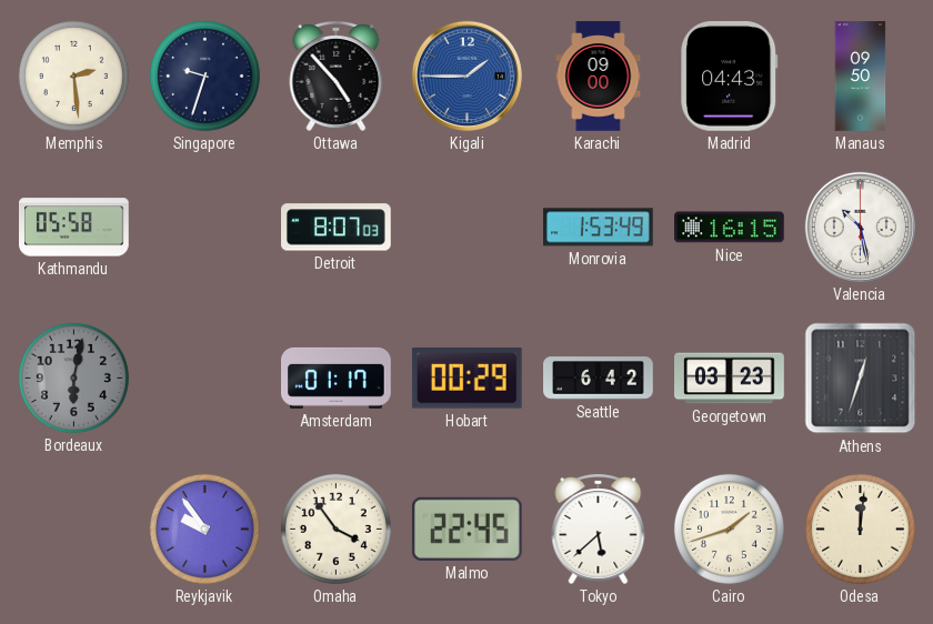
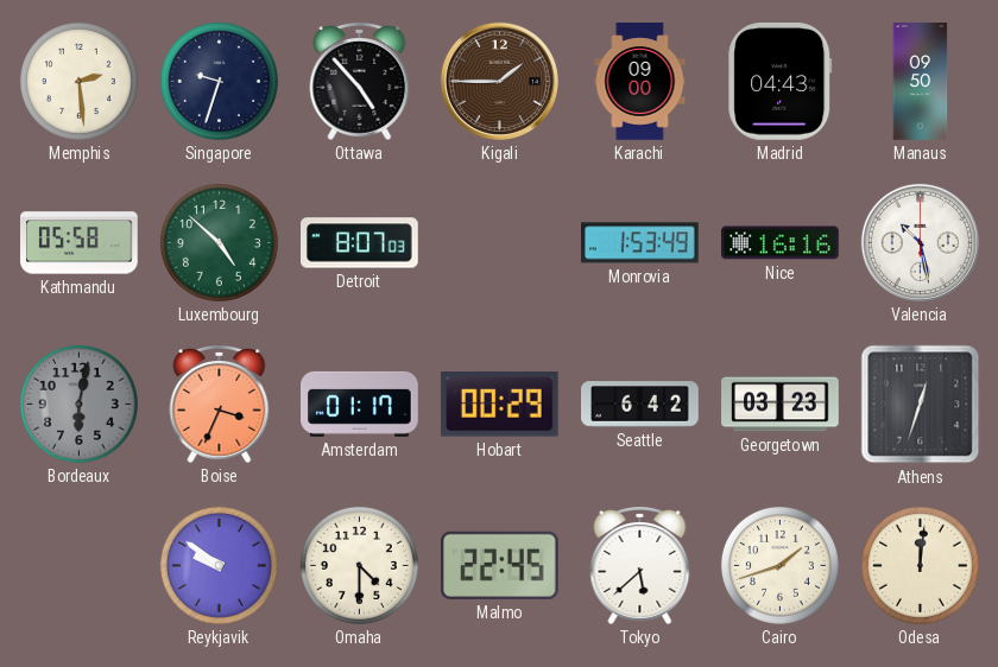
Kigali dial: blue -> brown
Luxembourg: none -> 4:52
Nice: 16:15 -> 16:16
Boise: none -> 3:34
Reykjavik: 9:54 -> 9:51
Omaha: 3:54 -> 4:30
